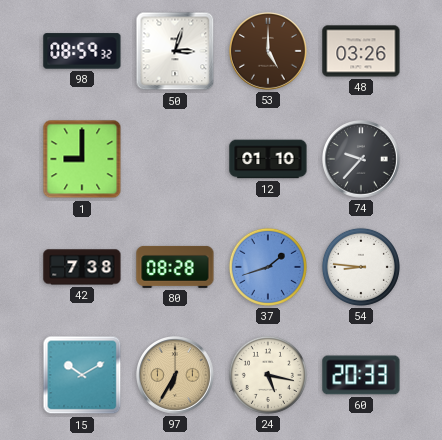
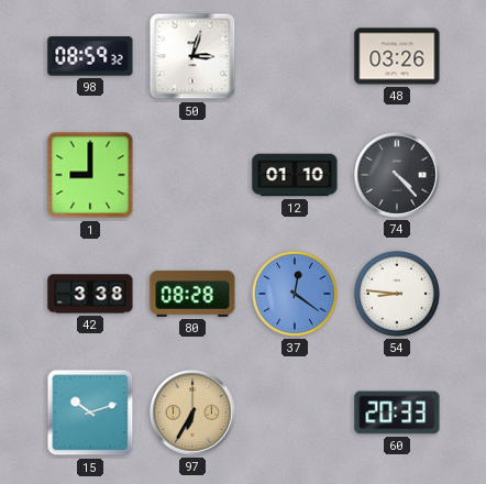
53: 5:00 -> none
74: 9:37 -> 4:23
42: 7:38 -> 3:38
37: 1:42 -> 12:21
15: 10:10 -> 10:12
24: 5:17 -> none
